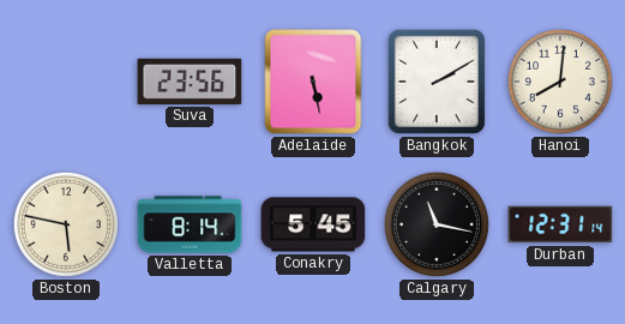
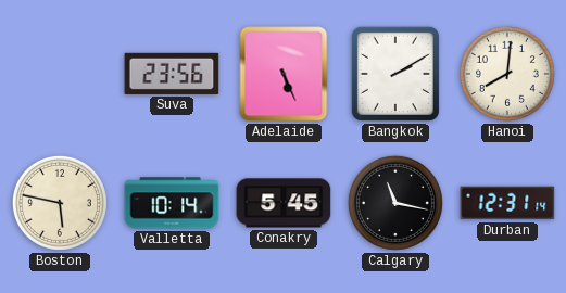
Adelaide: 5:28 -> 5:26
Valletta: 8:14 -> 10:14
